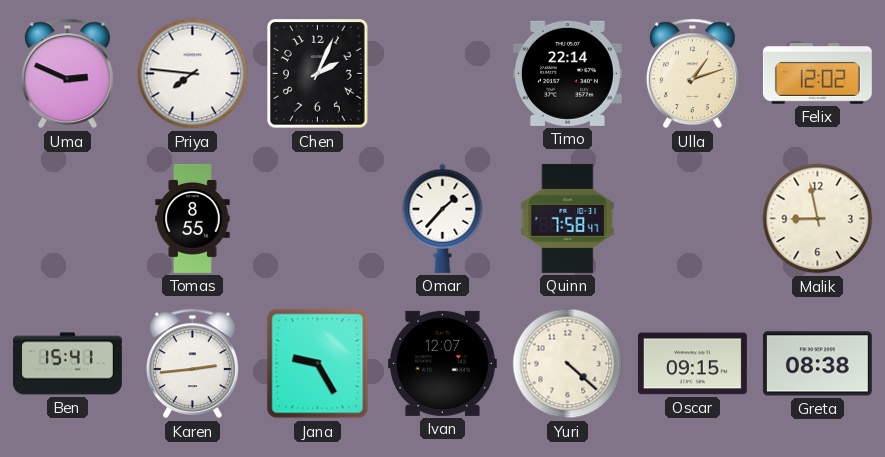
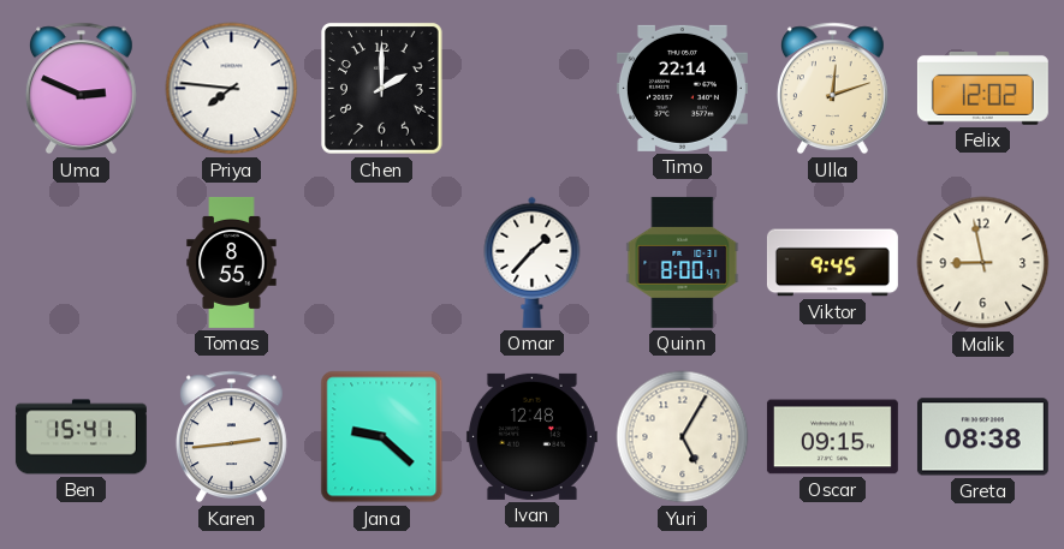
Chen: 2:04 -> 2:00
Ulla: 1:12 -> 12:12
Quinn: 7:58 -> 8:00
Viktor: none -> 9:45
Jana: 9:25 -> 9:22
Ivan: 12:07 -> 12:48
Yuri: 4:22 -> 5:05
